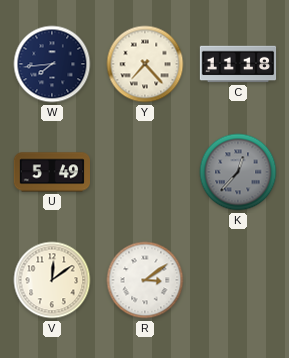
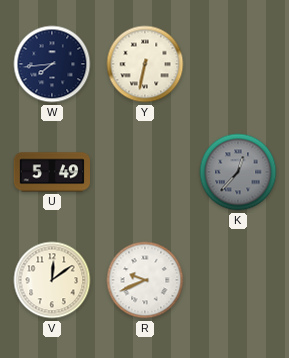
Y: 7:23 -> 6:32
C: 11:18 -> none
R: 3:09 -> 9:41
